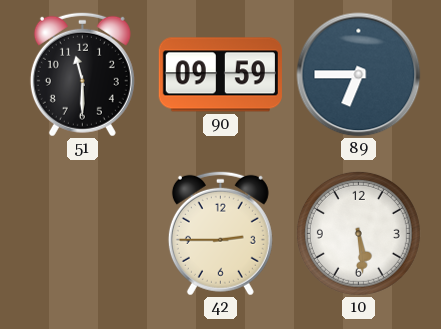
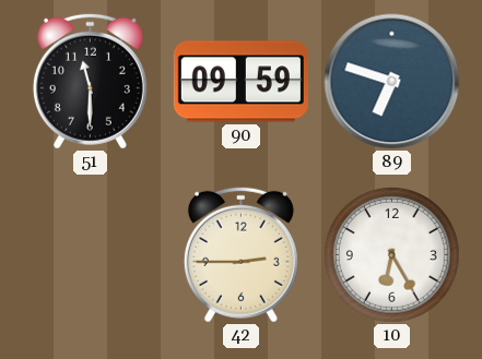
89: 6:45 -> 6:48
10: 5:29 -> 6:25
